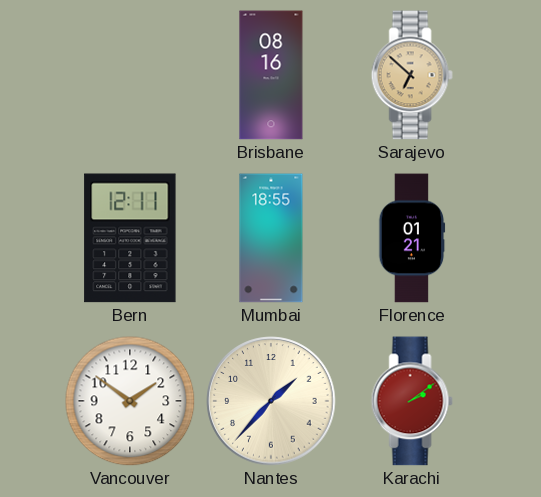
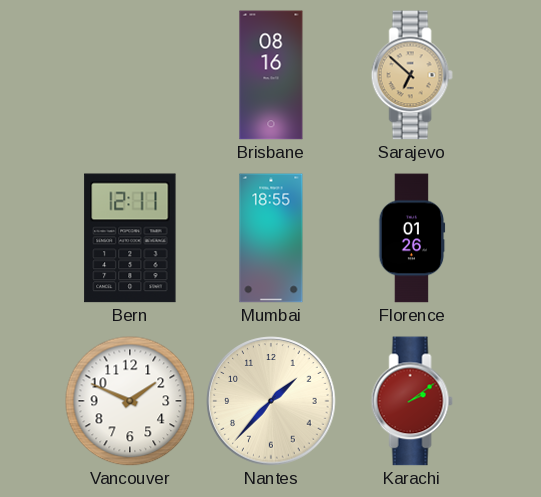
Florence: 01:21 -> 01:26
Vancouver: 1:51 -> 1:49
